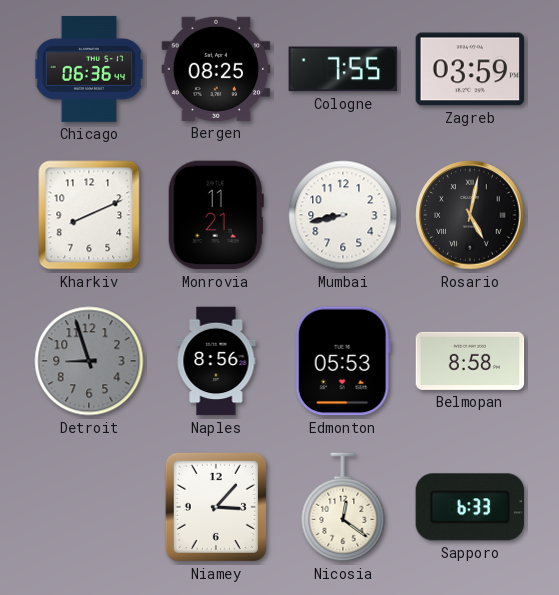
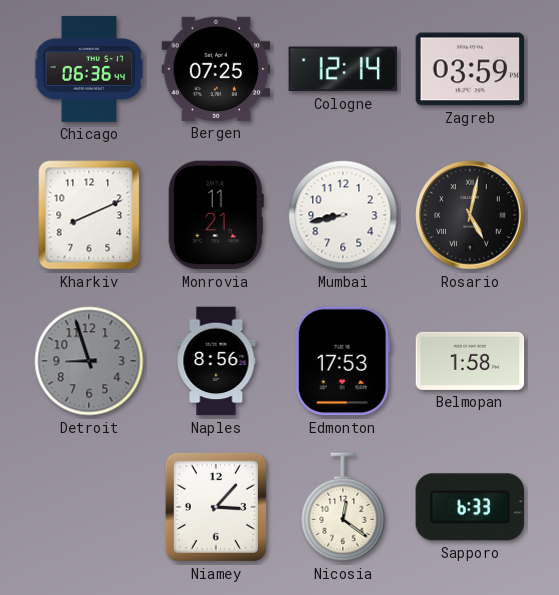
Bergen: 08:25 -> 07:25
Cologne: 7:55 -> 12:14
Edmonton: 05:53 -> 17:53
Belmopan: 8:58 -> 1:58
